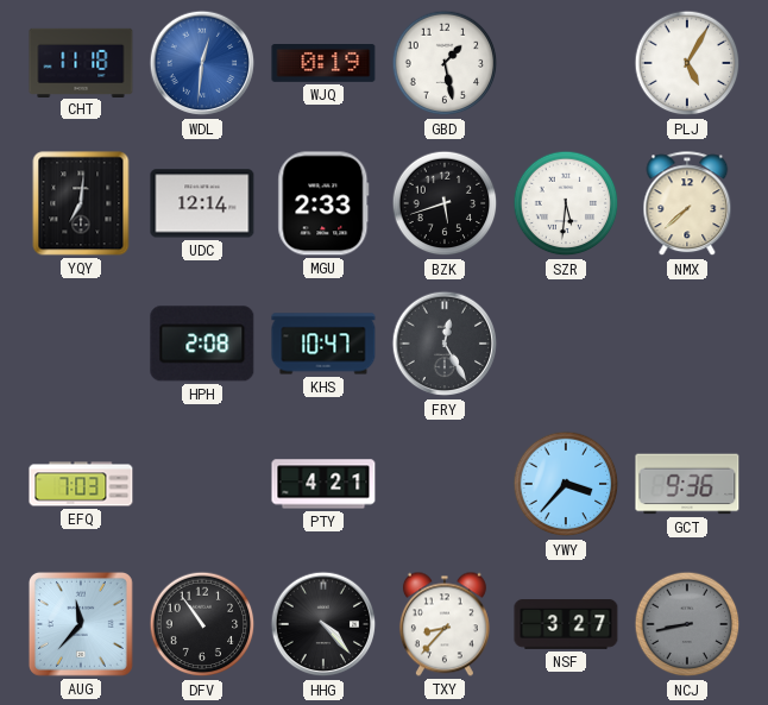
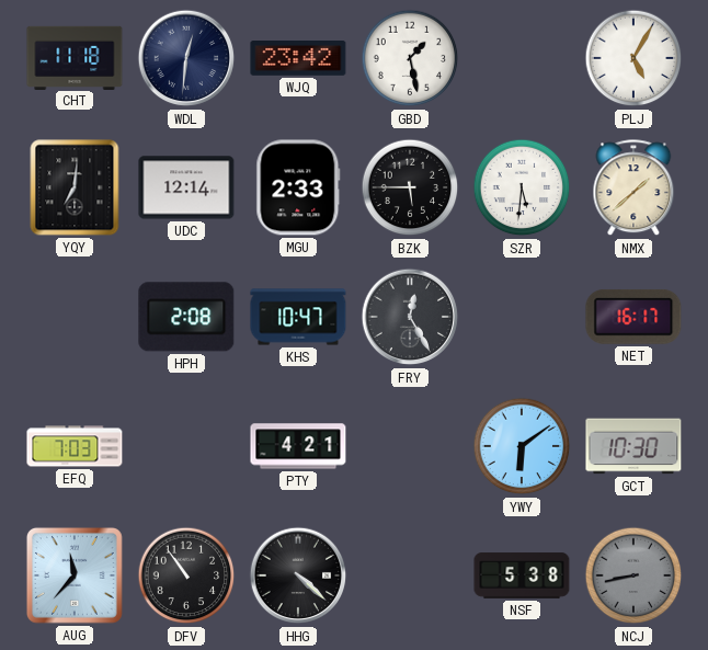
WDL dial: blue -> navy
WJQ: 0:19 -> 23:42
BZK: 5:42 -> 5:45
NMX: 7:38 -> 1:38
NET: none -> 16:17
YWY: 3:37 -> 6:09
GCT: 9:36 -> 10:30
HHG: 4:23 -> 4:22
TXY: 8:37 -> none
NSF: 3:27 -> 5:38
